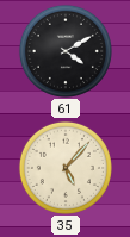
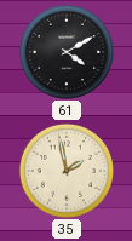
35: 5:07 -> 1:58
